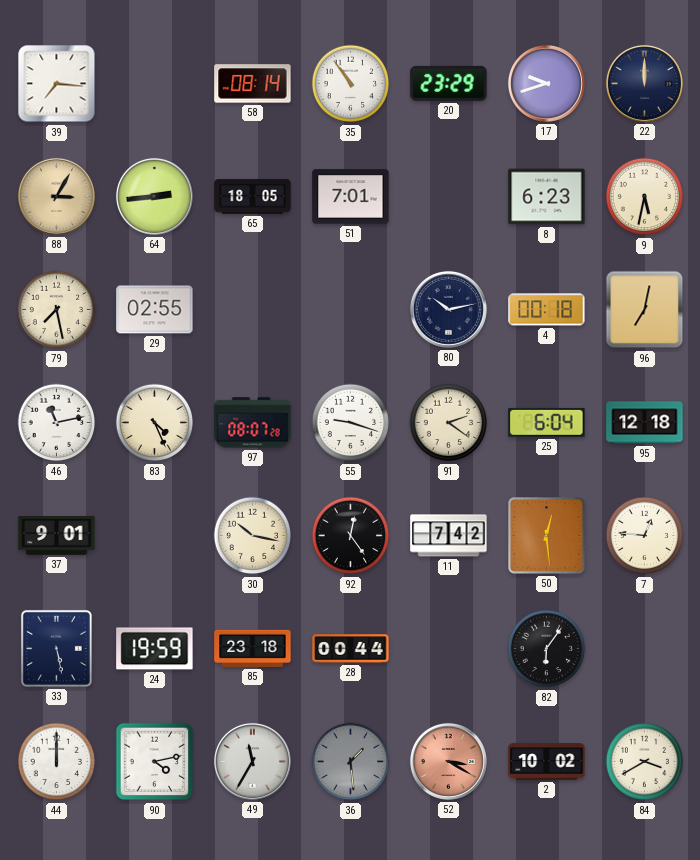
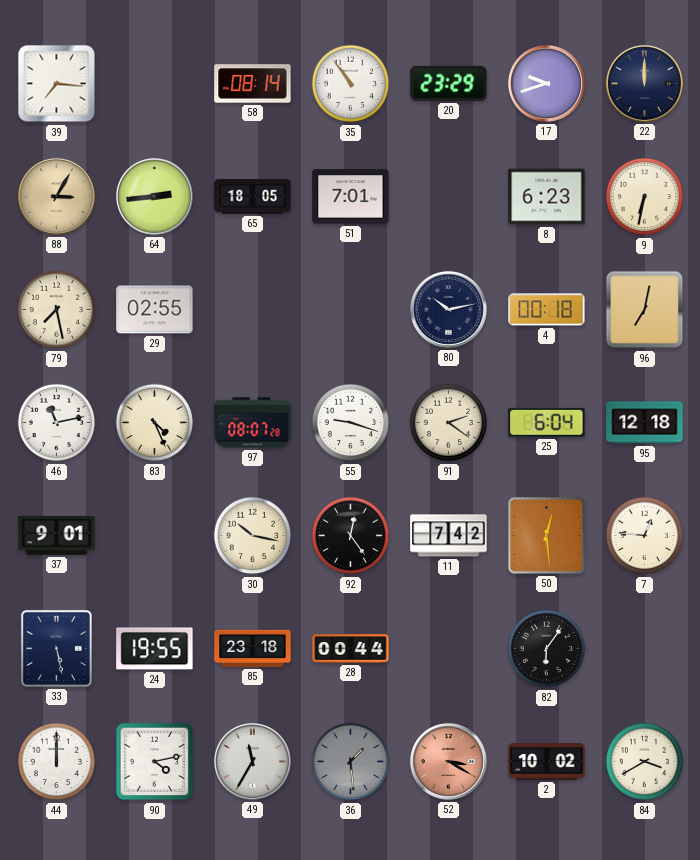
9: 5:32 -> 6:32
24: 19:59 -> 19:55
